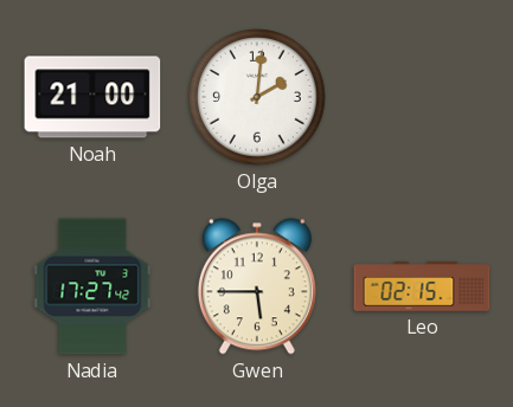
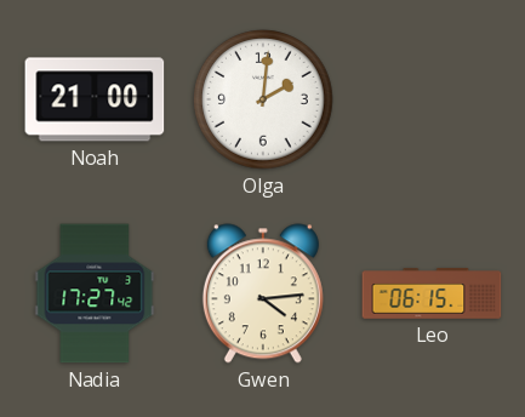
Gwen: 5:45 -> 4:14
Leo: 02:15 -> 06:15
